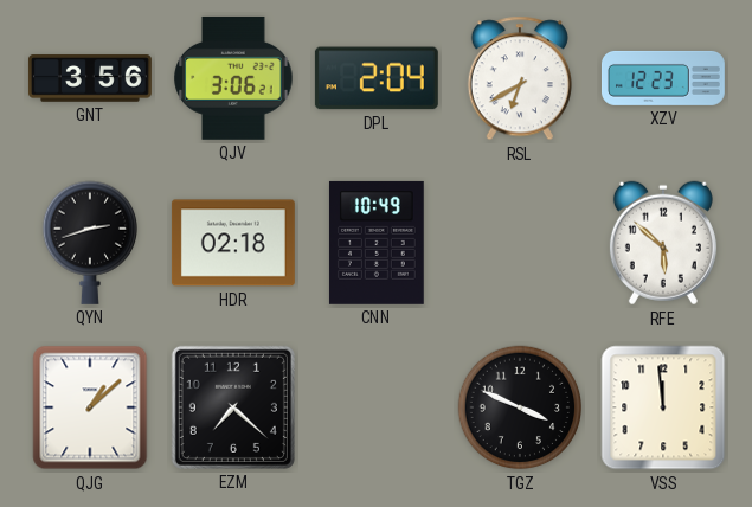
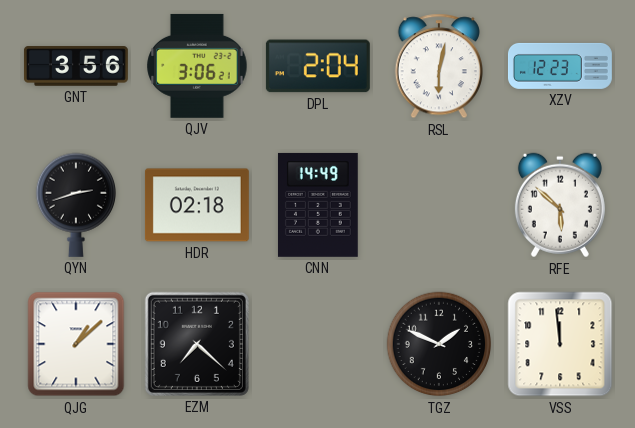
RSL: 6:40 -> 6:02
CNN: 10:49 -> 14:49
TGZ: 3:49 -> 1:49
